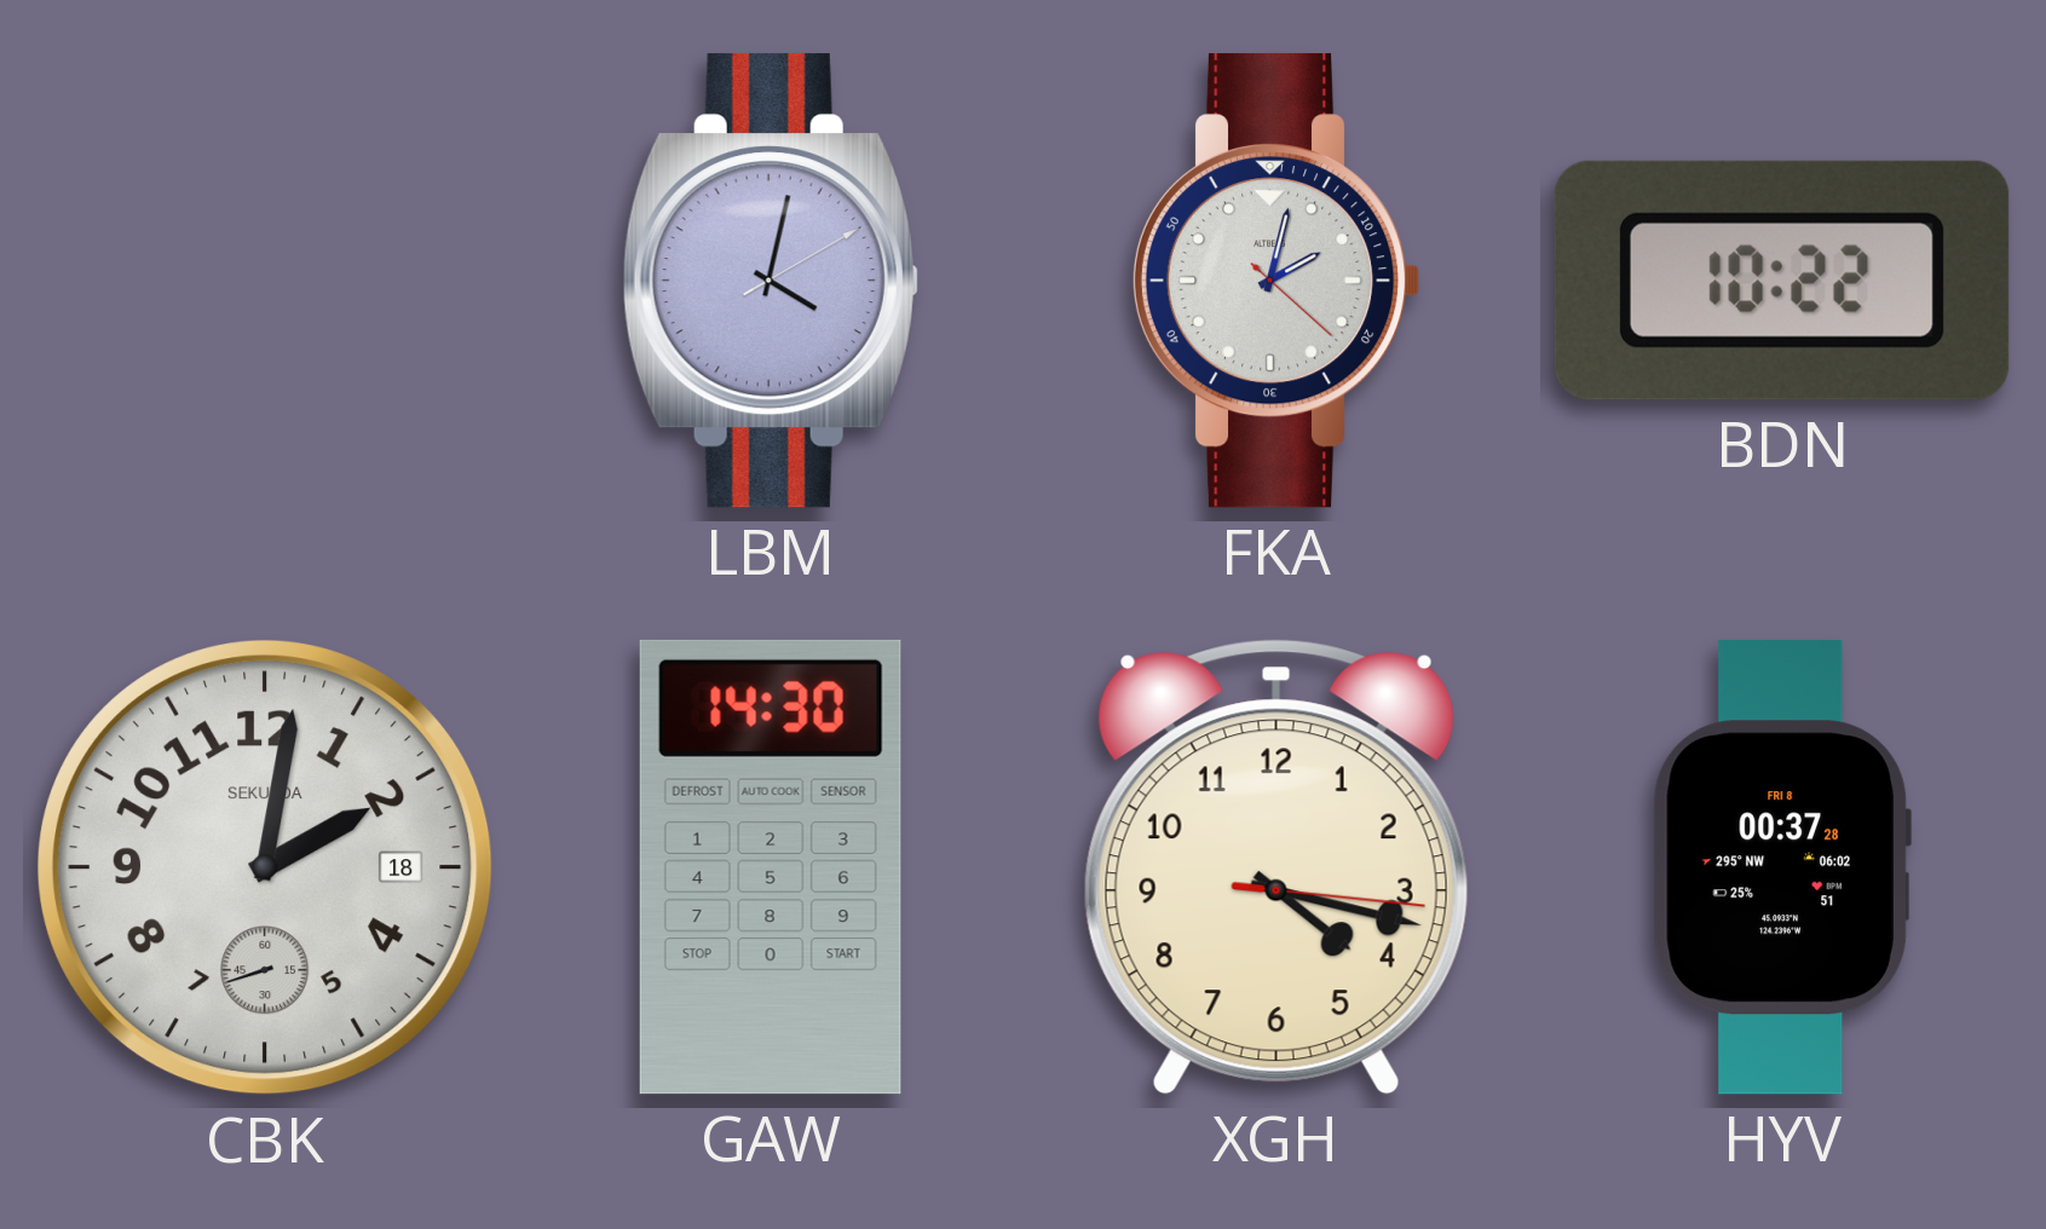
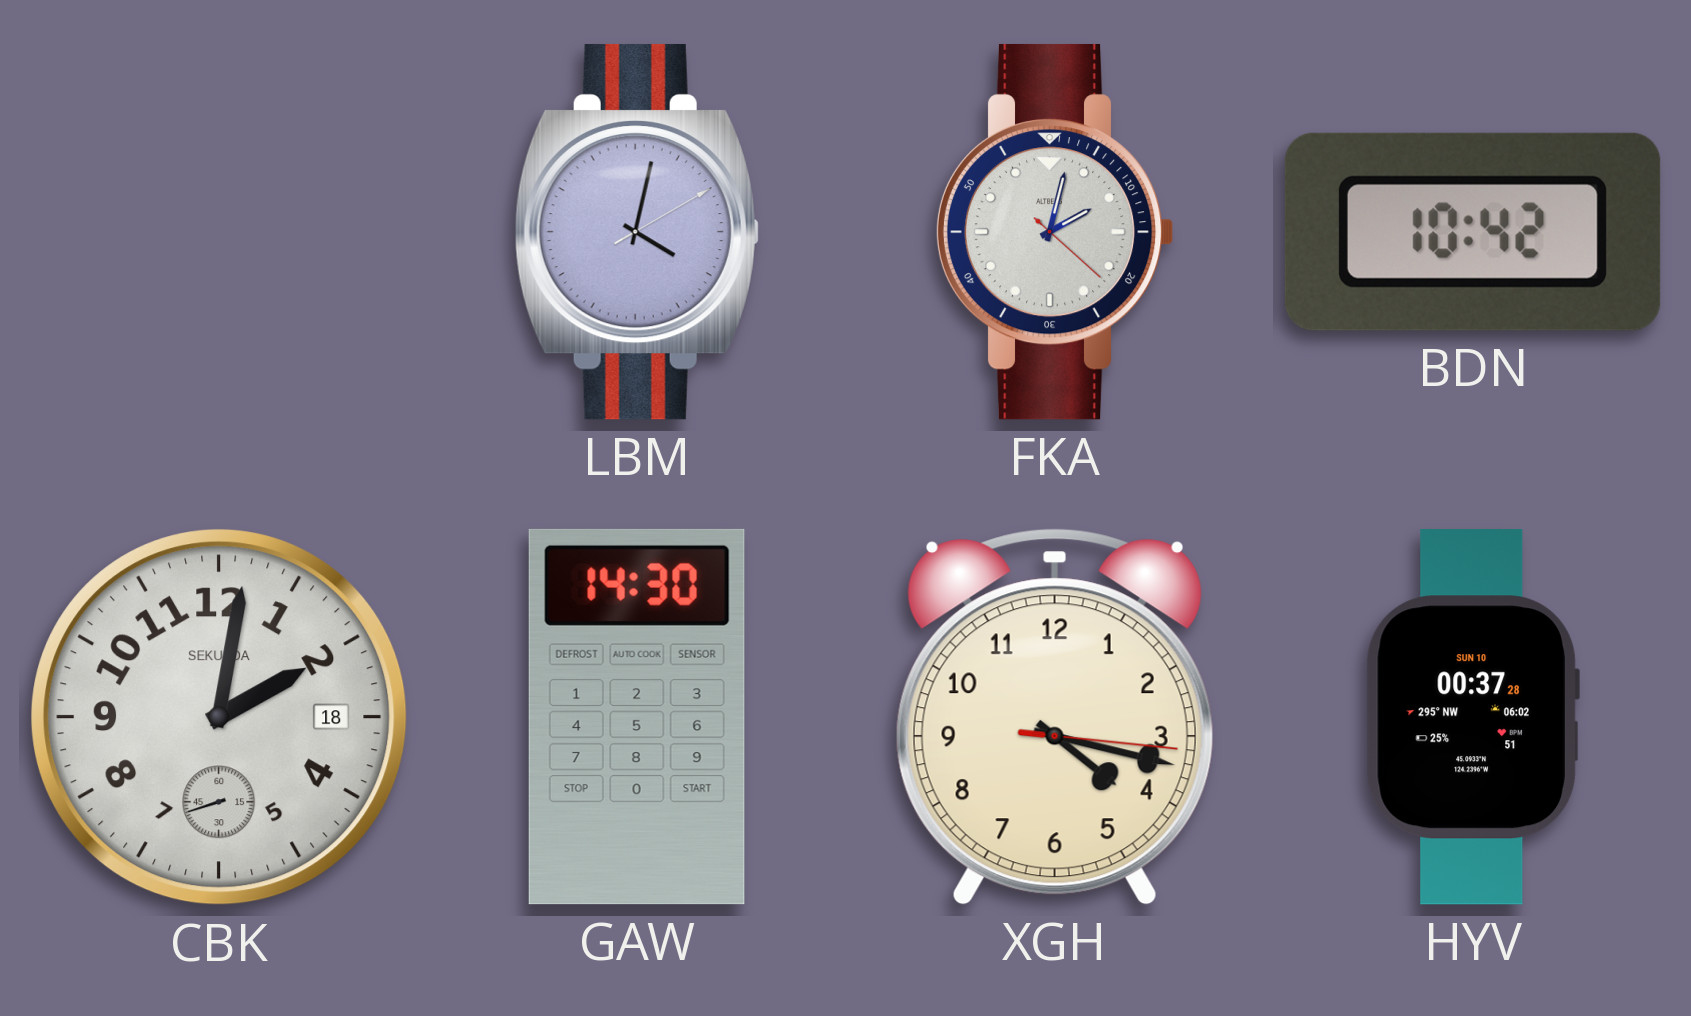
BDN: 10:22 -> 10:42
HYV date: FRI 8 -> SUN 10
